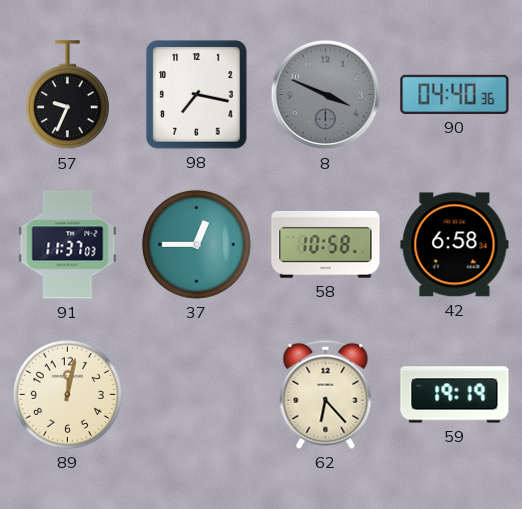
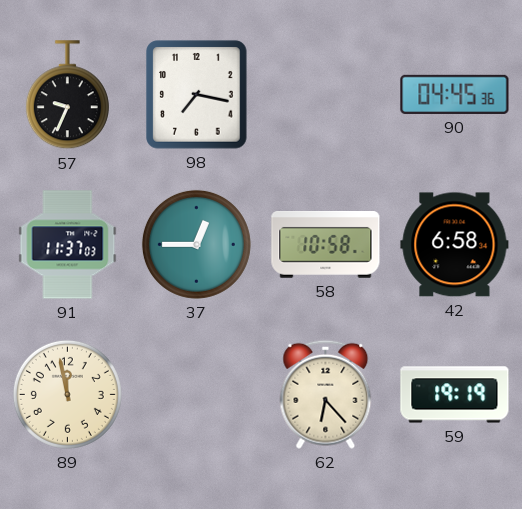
8: 3:49 -> none
90: 04:40 -> 04:45
89: 12:02 -> 11:58
